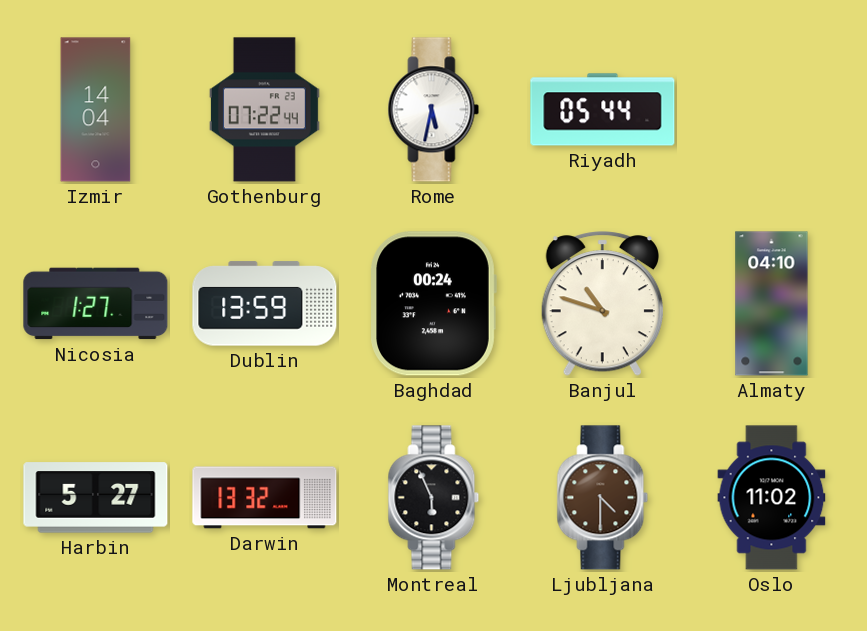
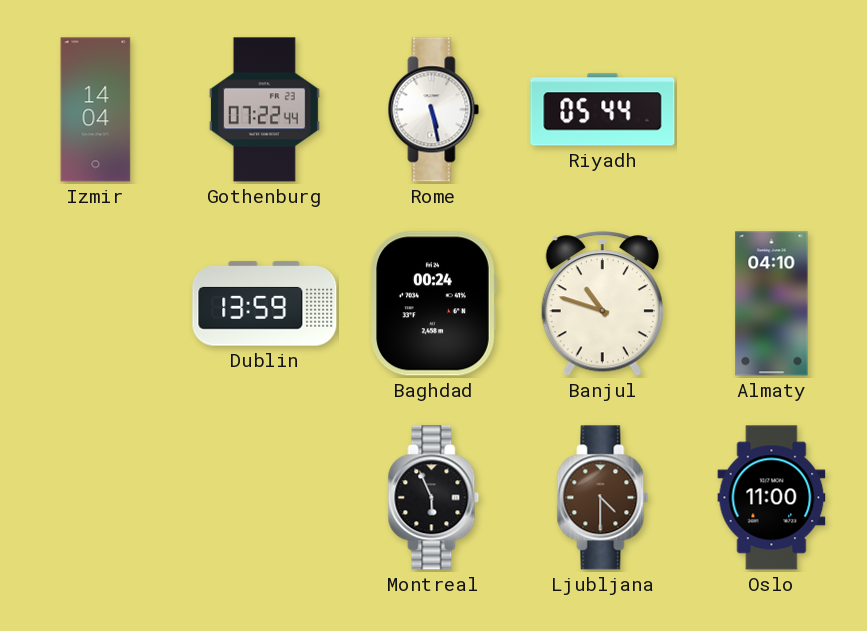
Rome: 5:32 -> 5:28
Nicosia: 1:27 -> none
Harbin: 5:27 -> none
Darwin: 13:32 -> none
Oslo: 11:02 -> 11:00
